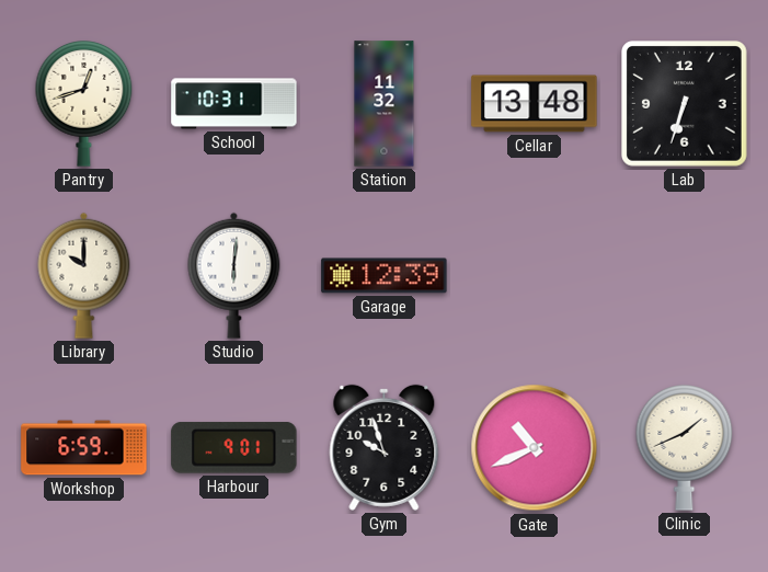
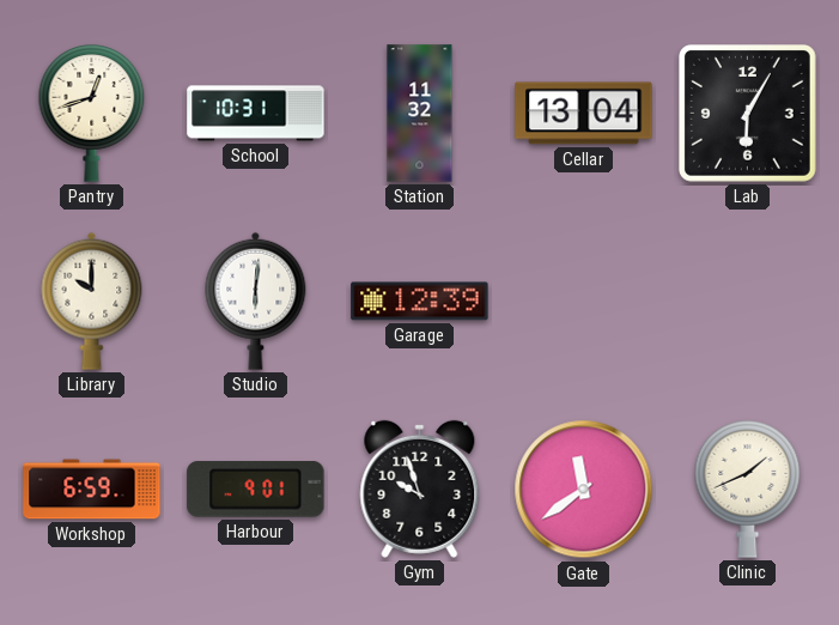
Cellar: 13:48 -> 13:04
Lab: 6:33 -> 6:05
Gate: 10:41 -> 11:39
